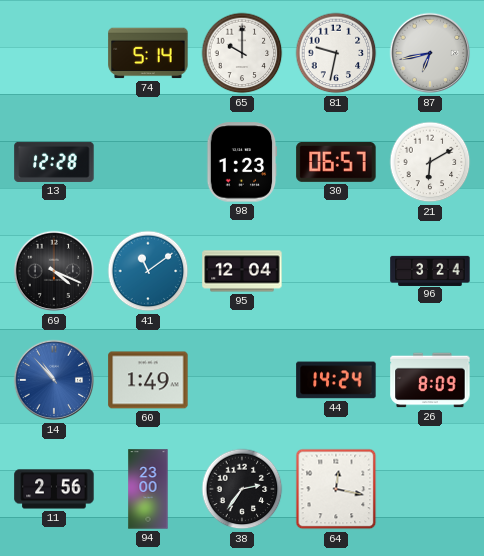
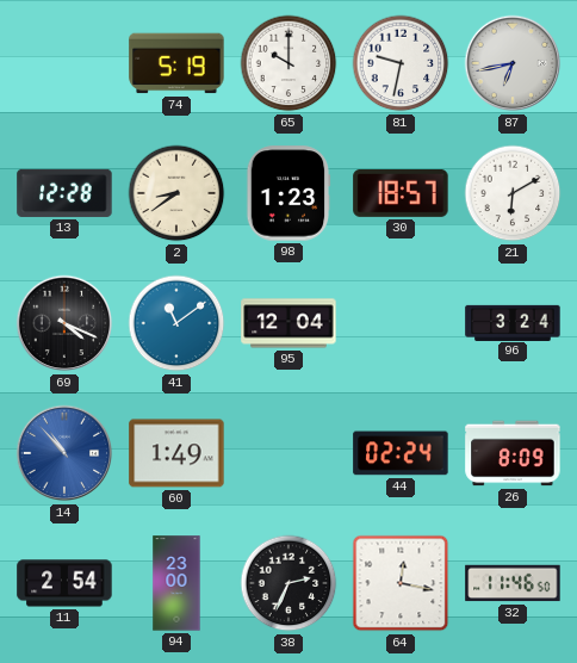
74: 5:14 -> 5:19
2: none -> 8:39
30: 06:57 -> 18:57
44: 14:24 -> 02:24
11: 2:56 -> 2:54
38: 2:36 -> 2:34
32: none -> 11:46
